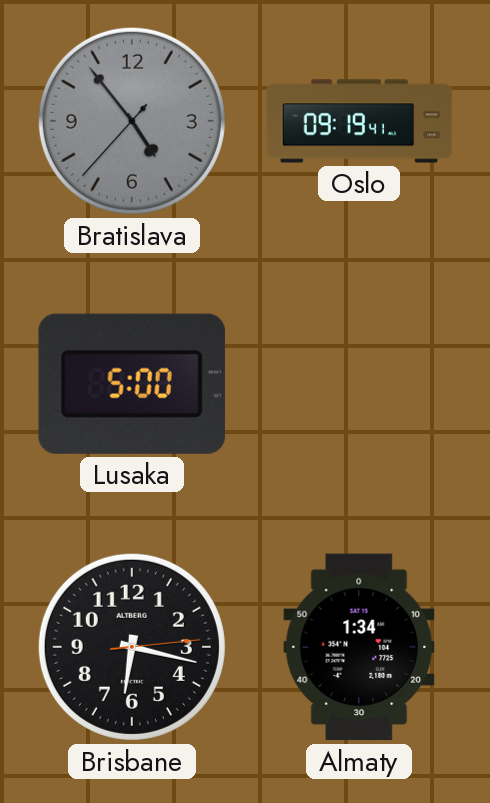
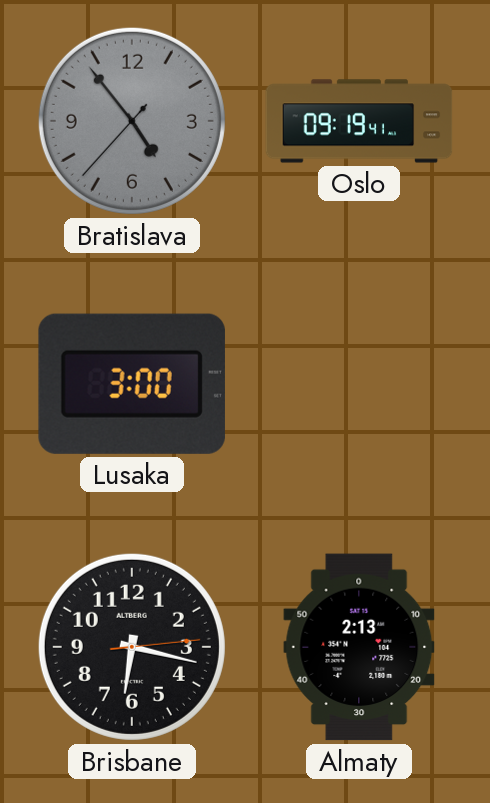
Lusaka: 5:00 -> 3:00
Almaty: 1:34 -> 2:13
